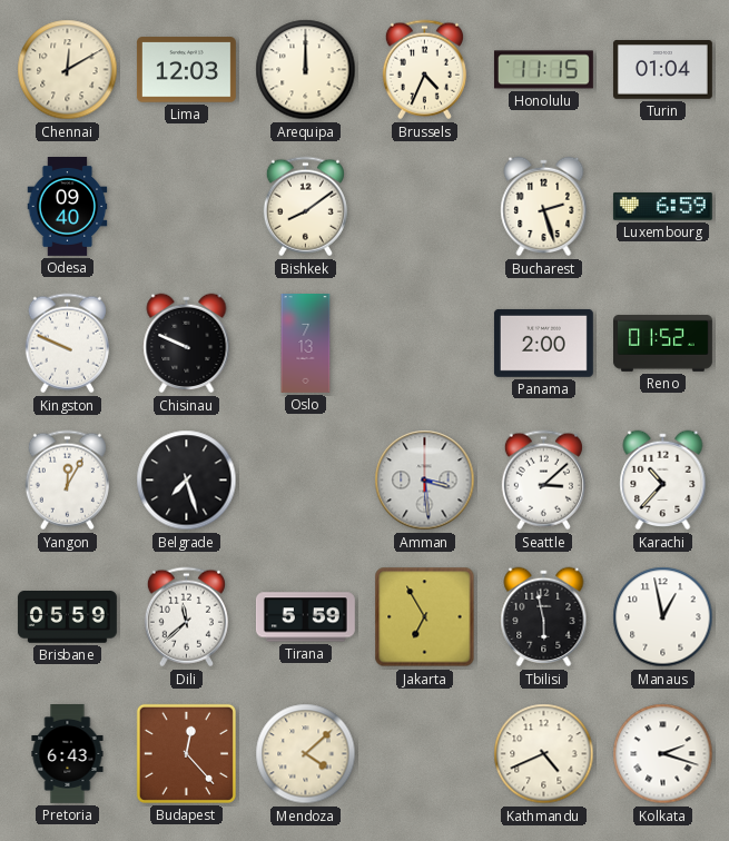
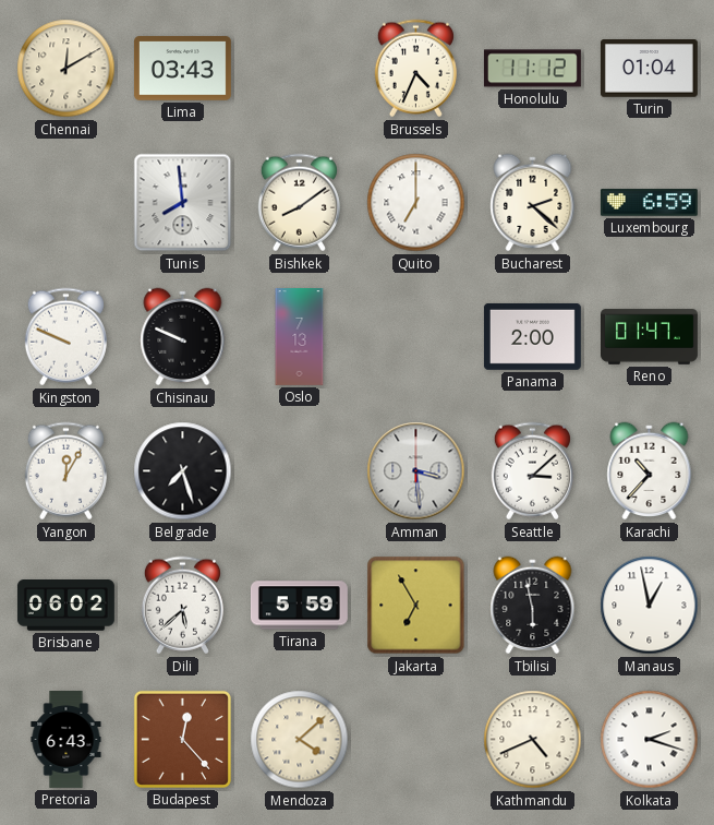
Lima: 12:03 -> 03:43
Arequipa: 12:00 -> none
Honolulu: 11:15 -> 11:12
Odesa: 09:40 -> none
Tunis: none -> 7:59
Quito: none -> 7:00
Bucharest: 2:27 -> 2:22
Reno: 01:52 -> 01:47
Brisbane: 05:59 -> 06:02
Dili: 11:38 -> 5:38
